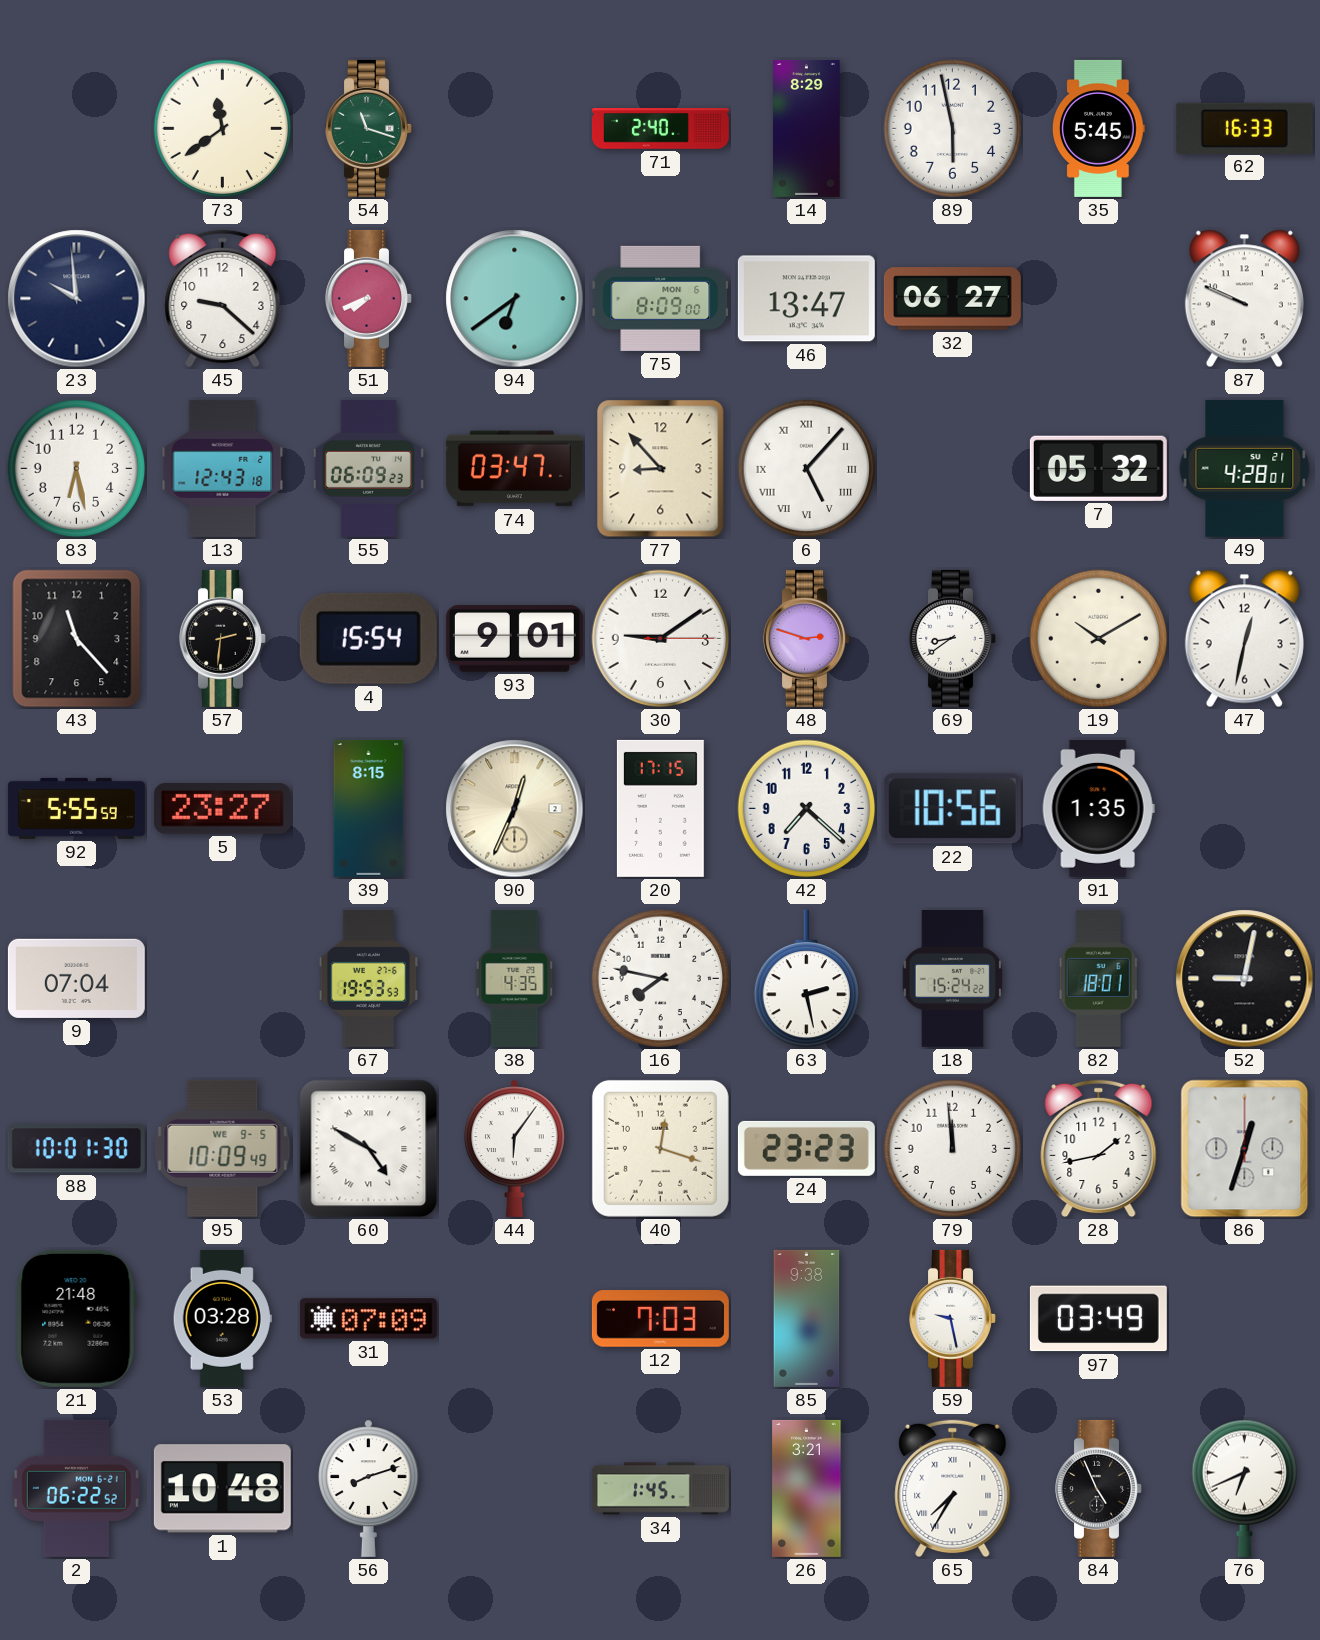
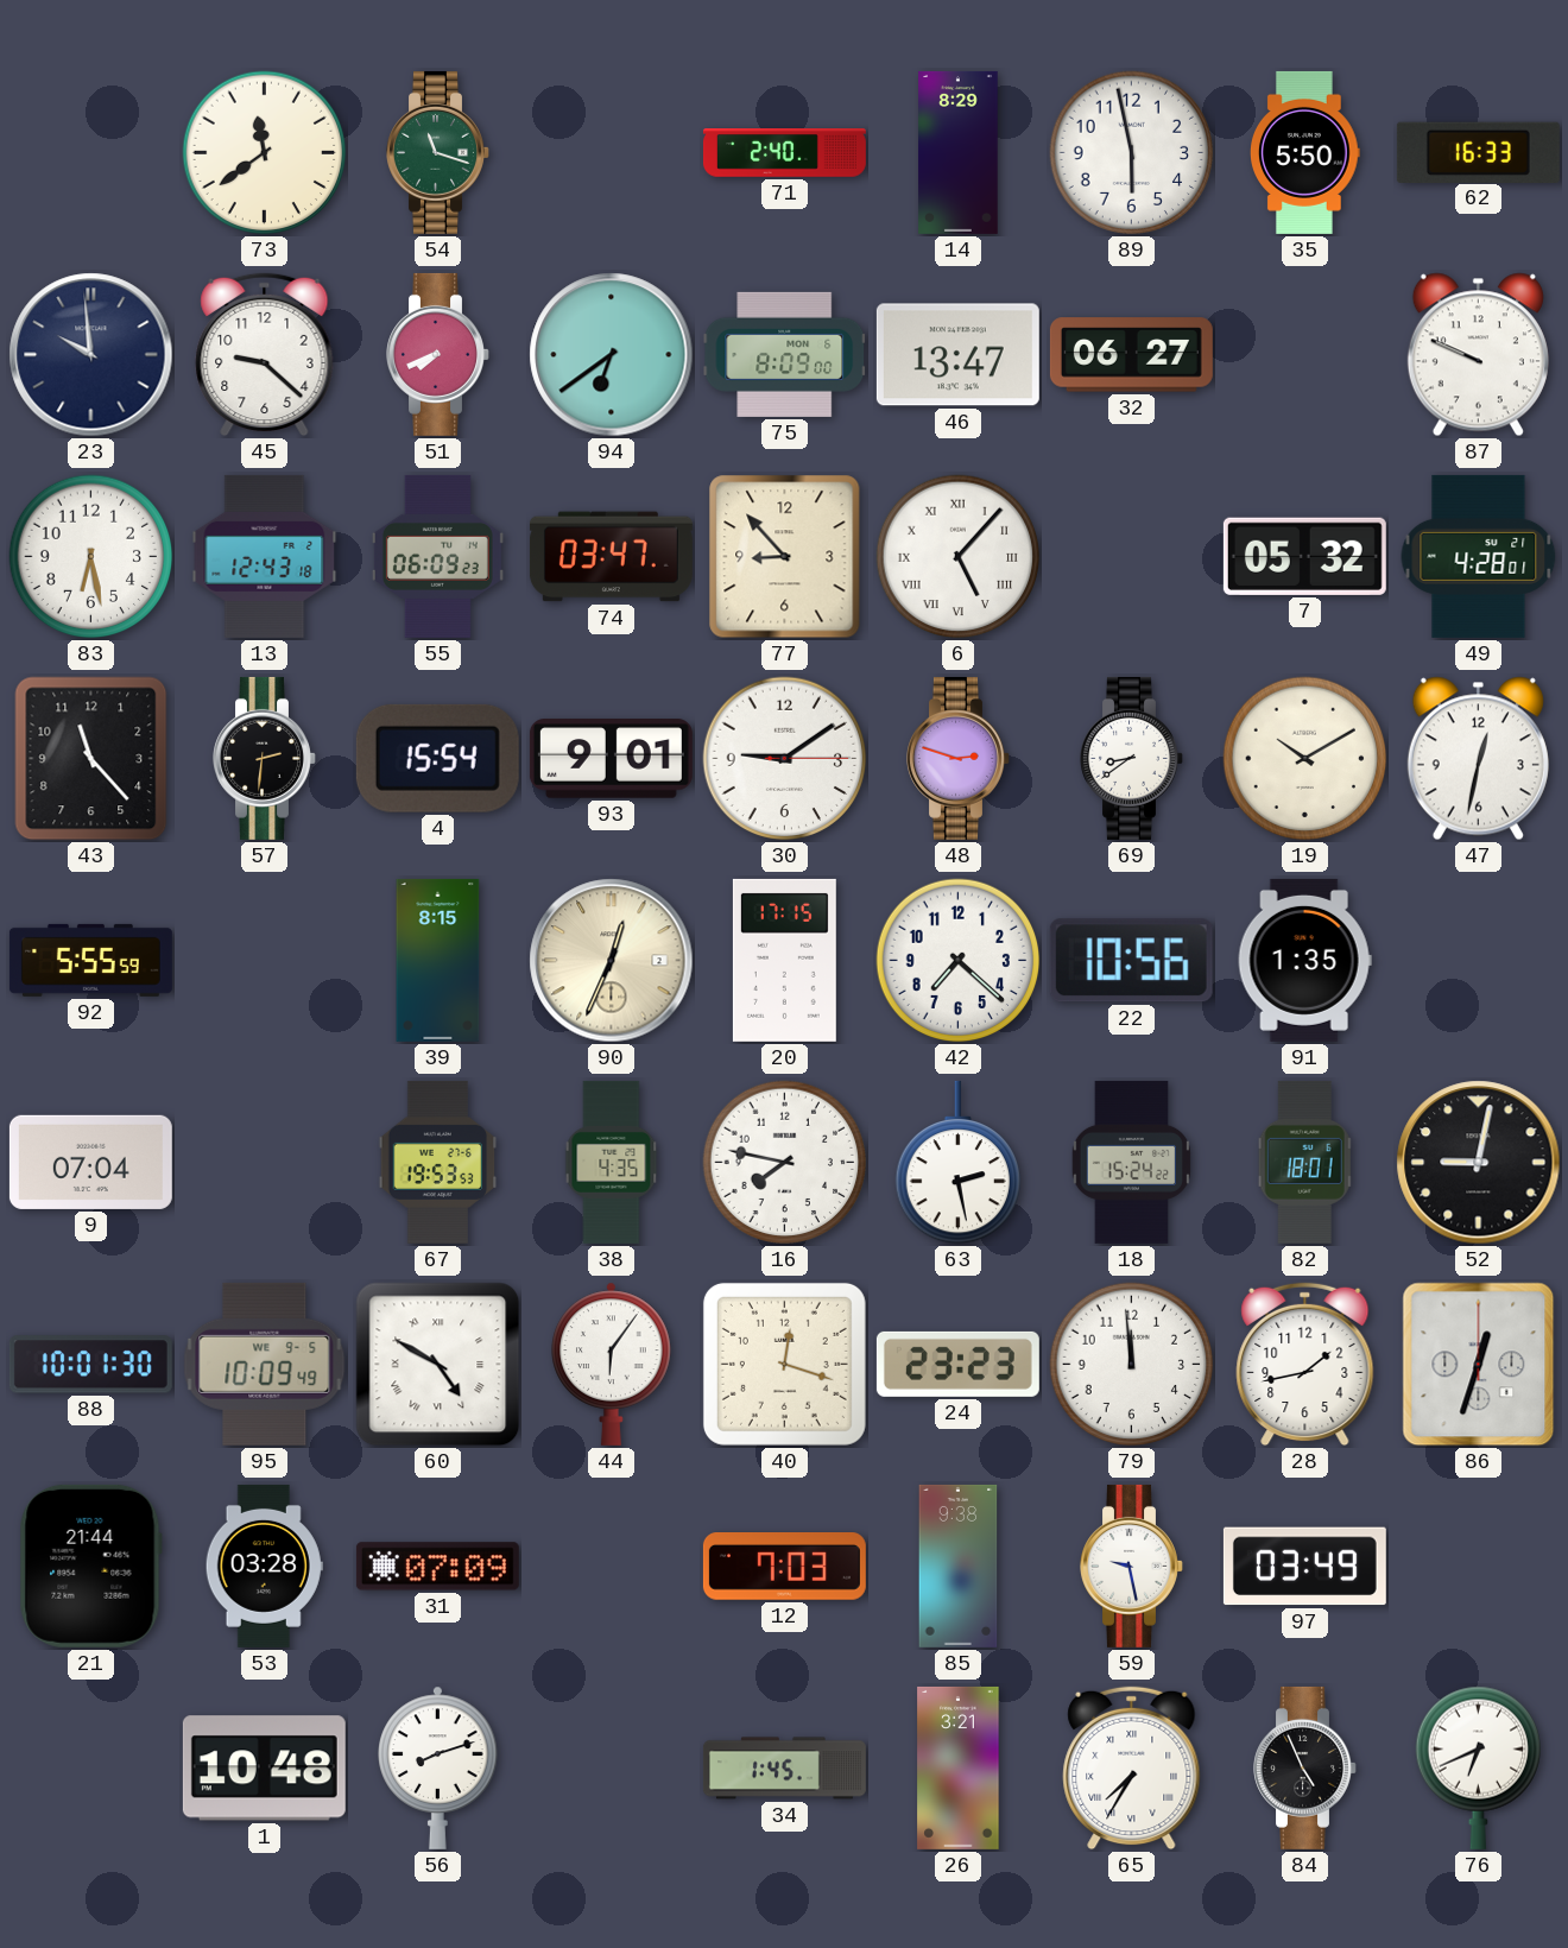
35: 5:45 -> 5:50
5: 23:27 -> none
21: 21:48 -> 21:44
2: 06:22 -> none
